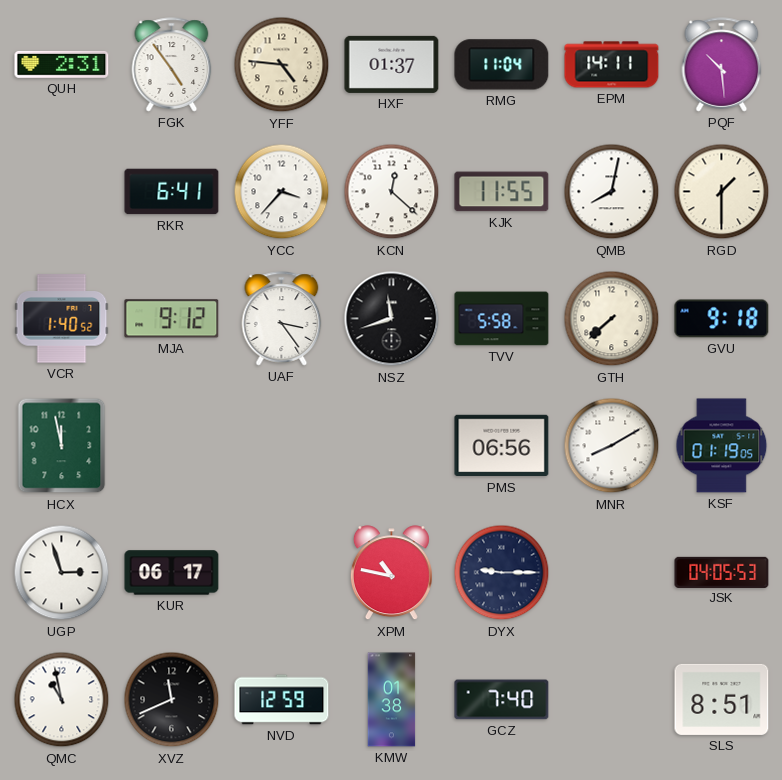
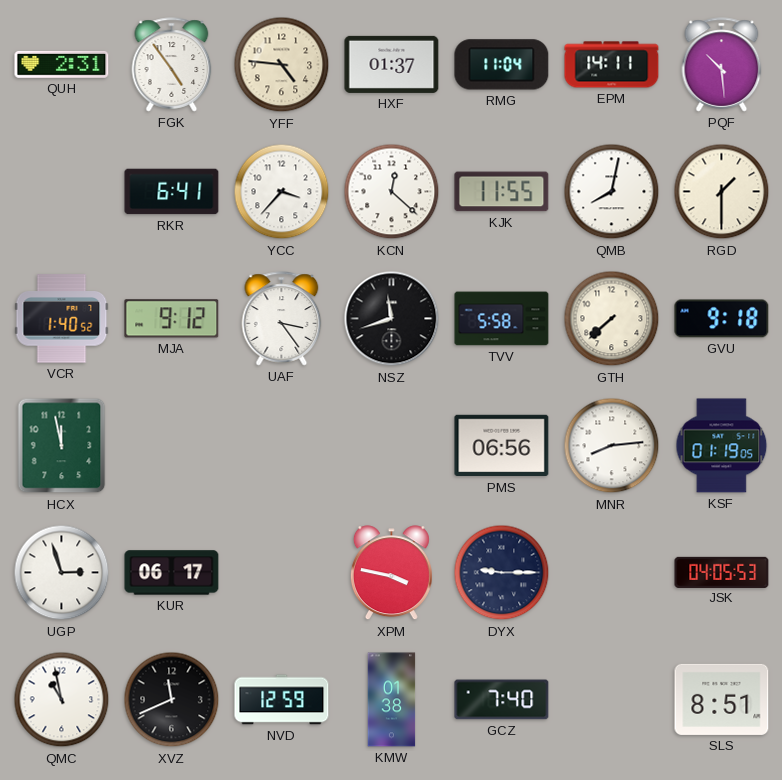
MNR: 8:10 -> 8:14
XPM: 10:47 -> 3:47
